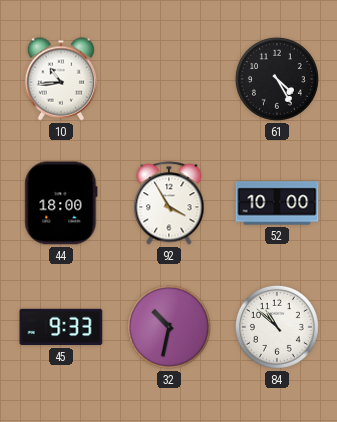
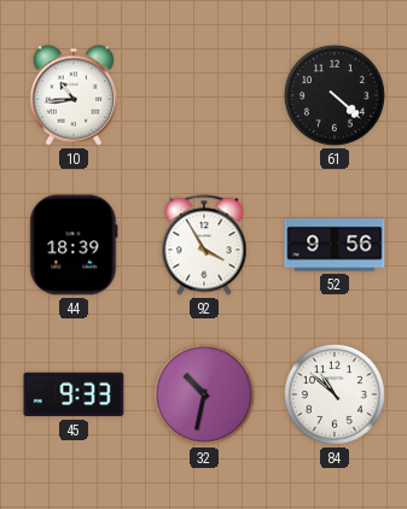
61: 4:25 -> 4:22
44: 18:00 -> 18:39
52: 10:00 -> 9:56
